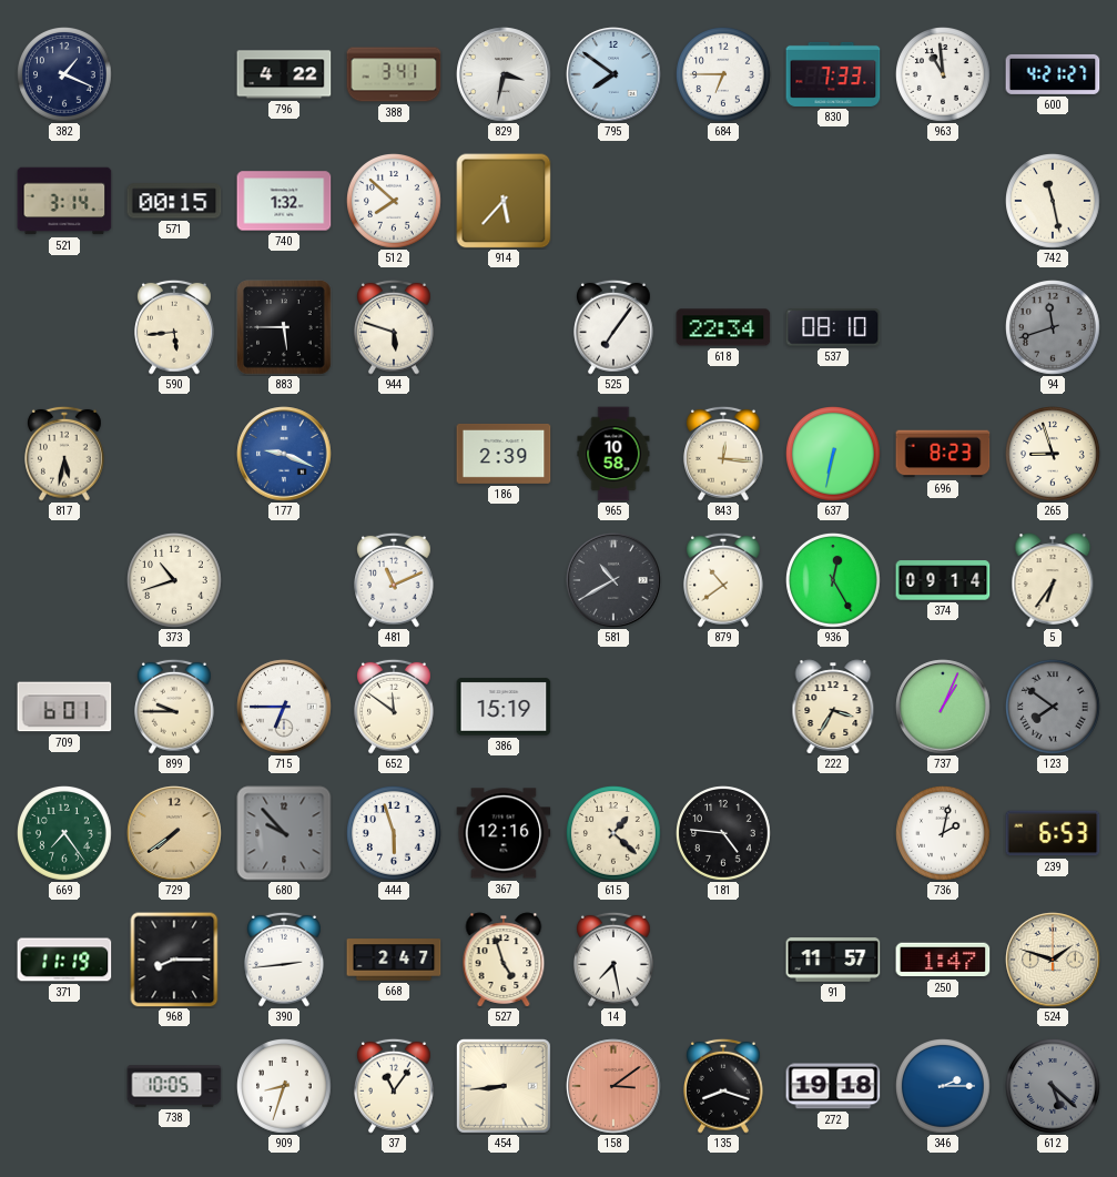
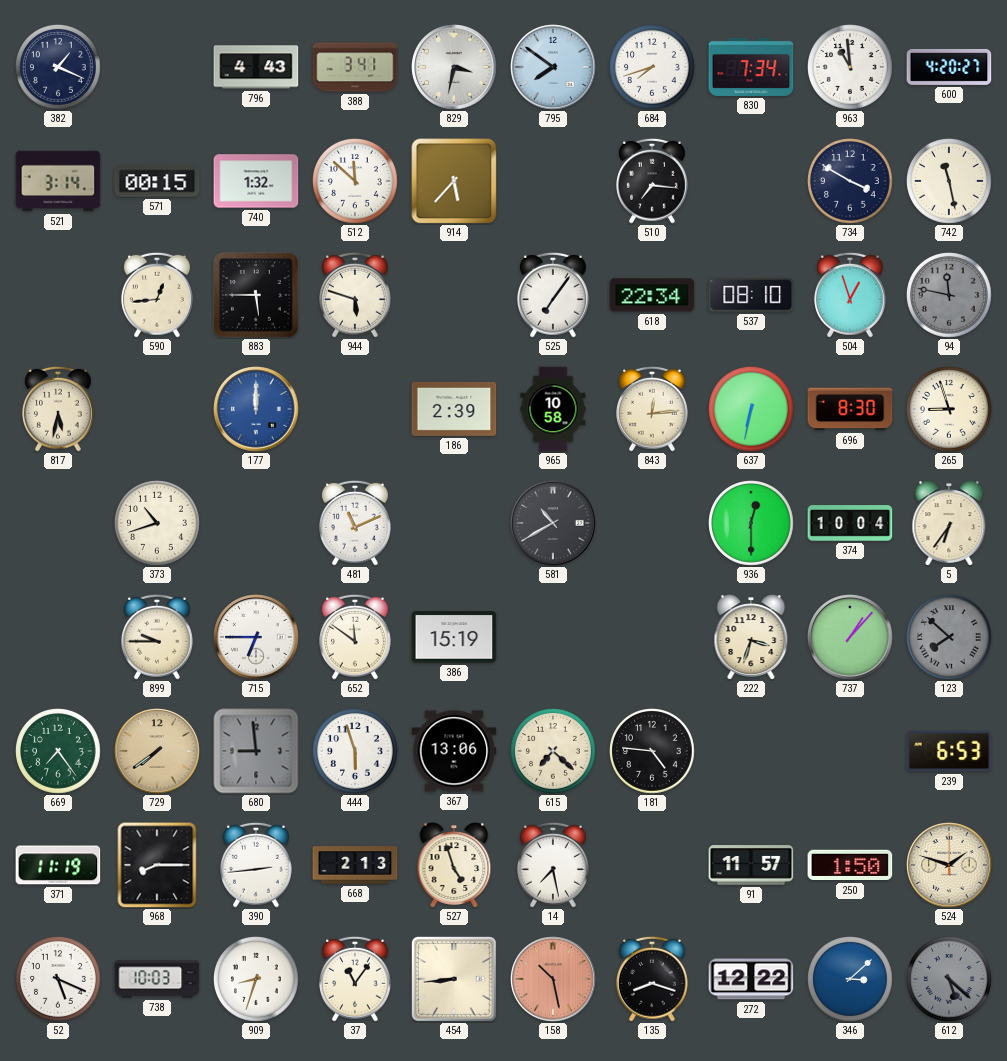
796: 4:22 -> 4:43
684: 6:45 -> 7:42
830: 7:33 -> 7:34
600: 4:21 -> 4:20
512: 7:52 -> 11:52
510: none -> 7:16
734: none -> 3:50
590: 5:44 -> 12:44
504: none -> 12:57
94: 11:42 -> 11:47
177: 9:19 -> 12:00
843: 12:16 -> 12:14
696: 8:23 -> 8:30
879: 10:39 -> none
936: 12:25 -> 12:30
374: 09:14 -> 10:04
709: 6:01 -> none
222: 3:35 -> 3:33
737: 1:04 -> 1:07
123: 7:51 -> 7:52
680: 9:53 -> 8:59
367: 12:16 -> 13:06
615: 1:22 -> 7:22
736: 2:02 -> none
668: 2:47 -> 2:13
250: 1:47 -> 1:50
52: none -> 5:19
738: 10:05 -> 10:03
158: 3:09 -> 10:28
272: 19:18 -> 12:22
346: 2:15 -> 3:08
